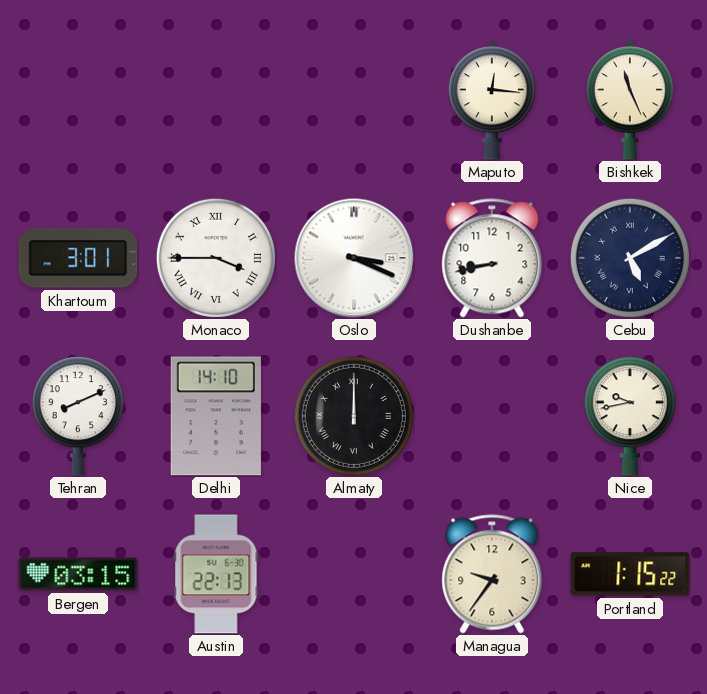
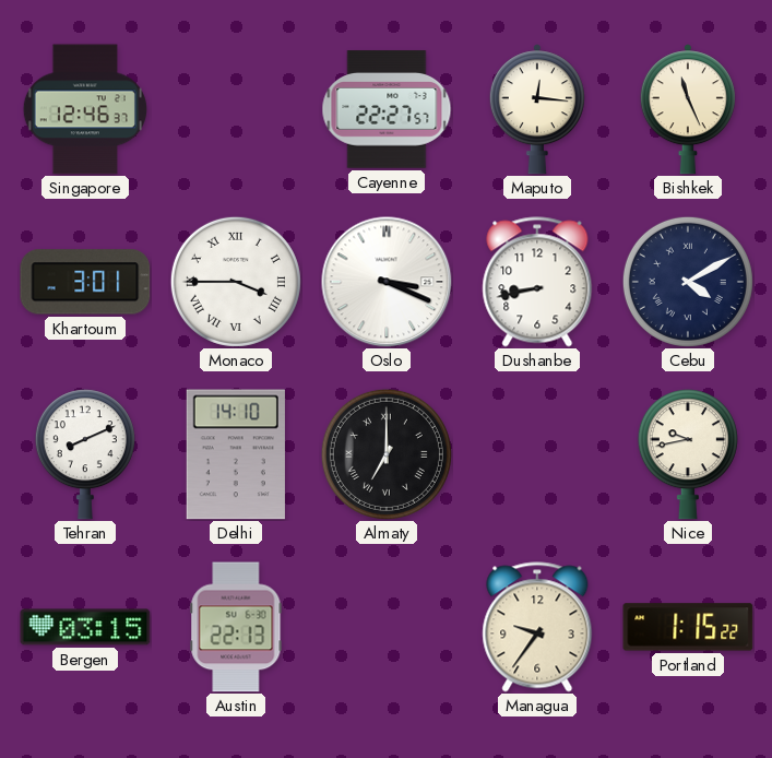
Singapore: none -> 12:46
Cayenne: none -> 22:27
Cebu: 5:10 -> 4:10
Almaty: 12:00 -> 7:00
